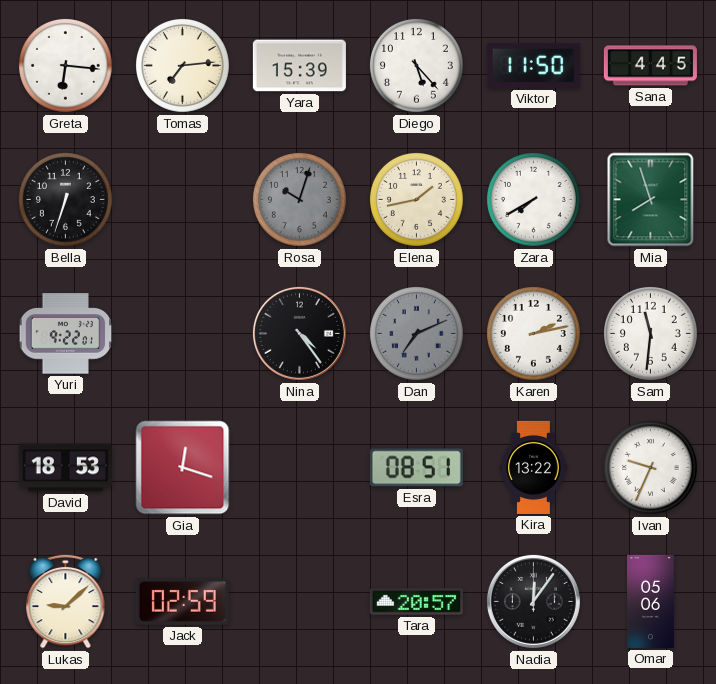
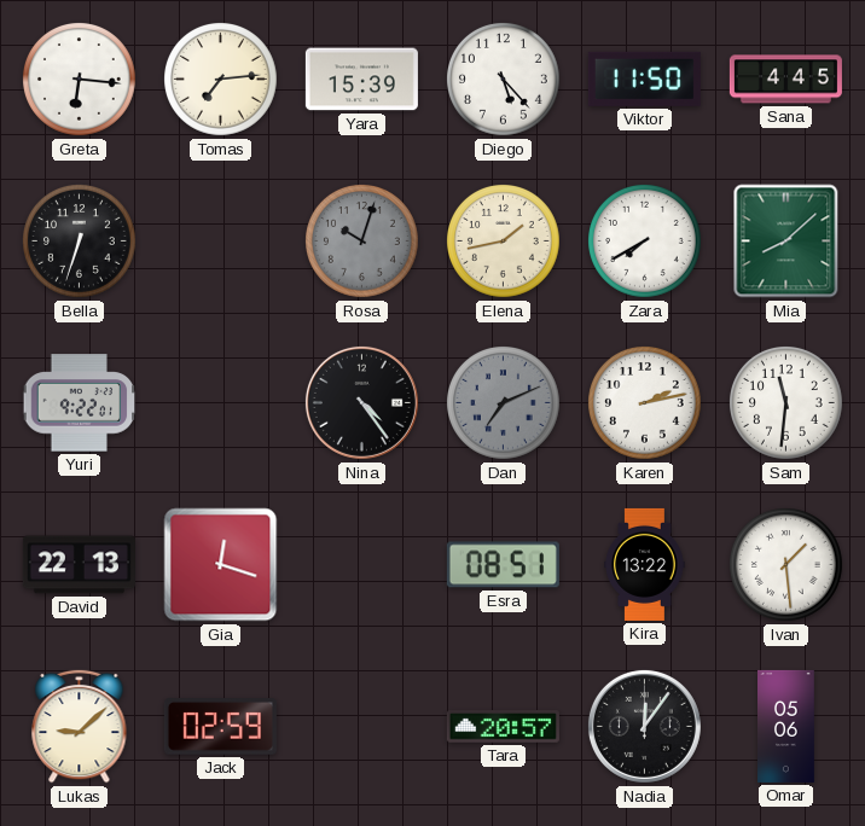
Mia: 7:57 -> 8:08
David: 18:53 -> 22:13
Ivan: 9:34 -> 1:29
